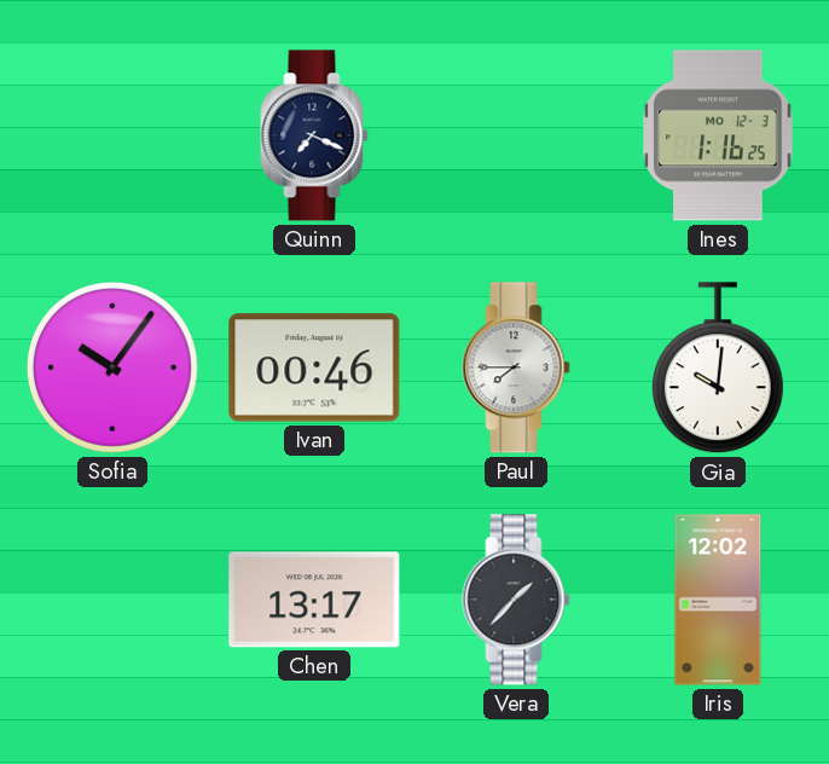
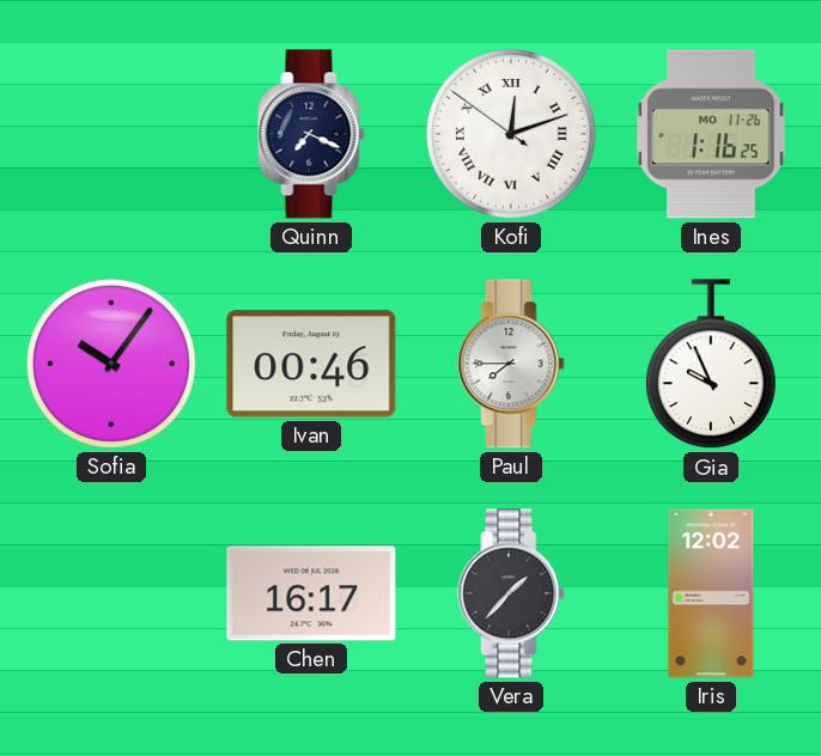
Kofi: none -> 12:11
Ines date: MO 12-3 -> MO 11-26
Gia: 10:01 -> 9:56
Chen: 13:17 -> 16:17
